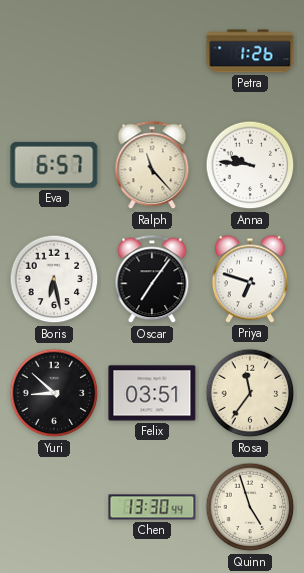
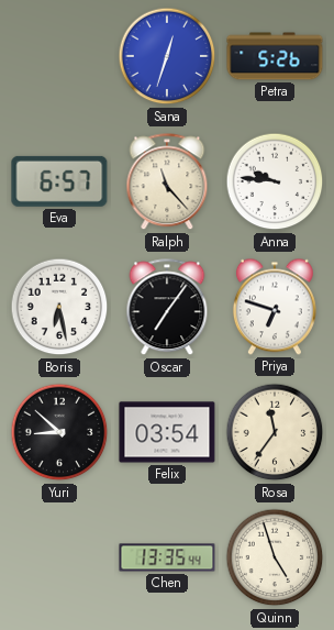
Sana: none -> 12:33
Petra: 1:26 -> 5:26
Felix: 03:51 -> 03:54
Chen: 13:30 -> 13:35
